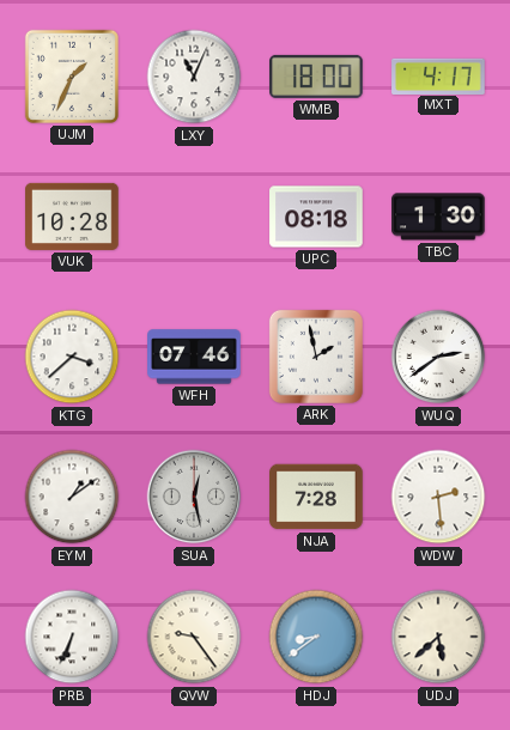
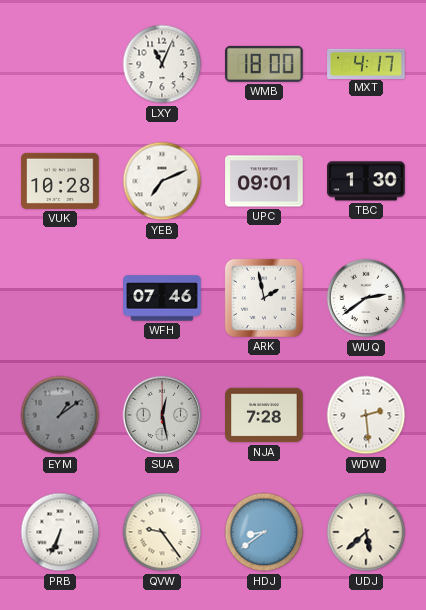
UJM: 1:34 -> none
YEB: none -> 7:11
UPC: 08:18 -> 09:01
KTG: 3:38 -> none
EYM dial: white -> grey
